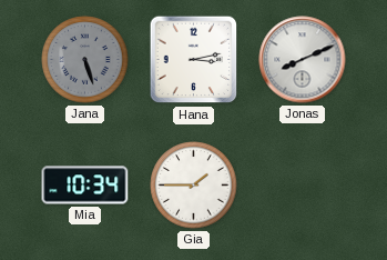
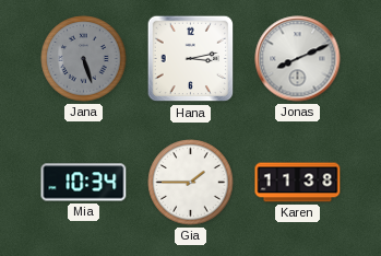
Karen: none -> 11:38
